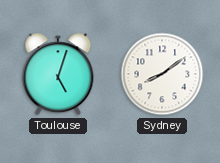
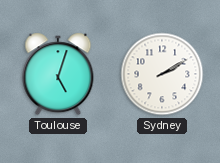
Sydney: 8:09 -> 2:10
